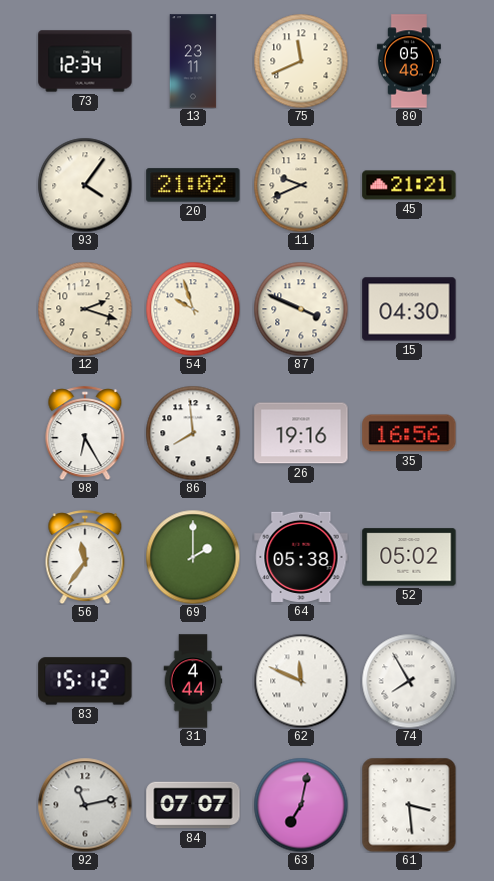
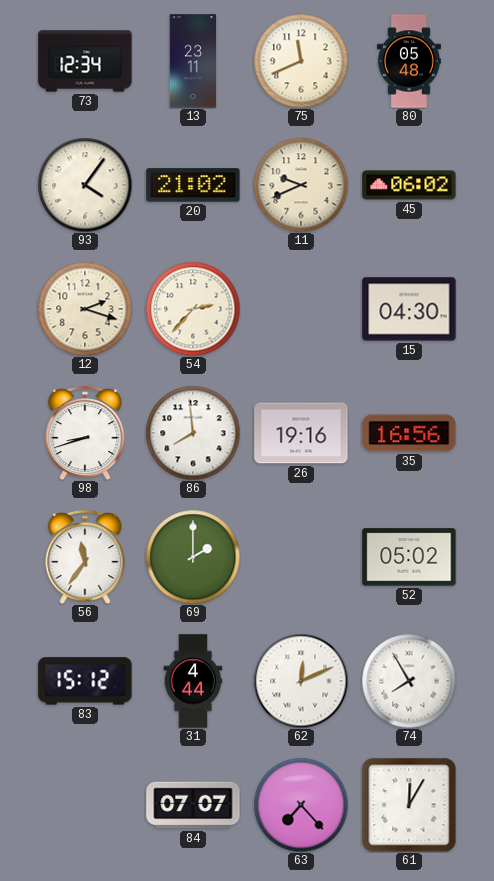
45: 21:21 -> 06:02
54: 9:57 -> 2:37
87: 3:49 -> none
98: 6:25 -> 8:42
64: 05:38 -> none
62: 11:49 -> 12:11
92: 11:13 -> none
63: 7:02 -> 7:23
61: 3:29 -> 12:05
